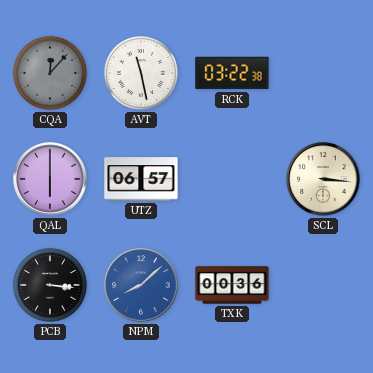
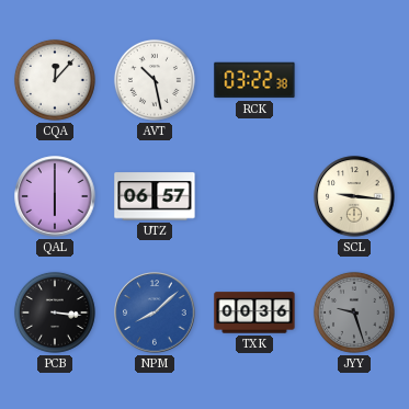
CQA dial: grey -> white
AVT: 11:28 -> 10:28
SCL: 3:16 -> 9:16
JYY: none -> 9:27
